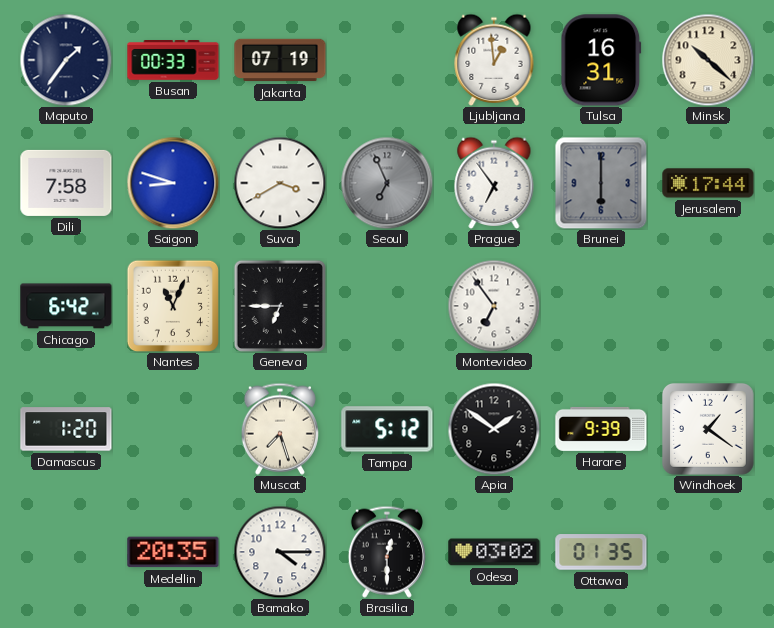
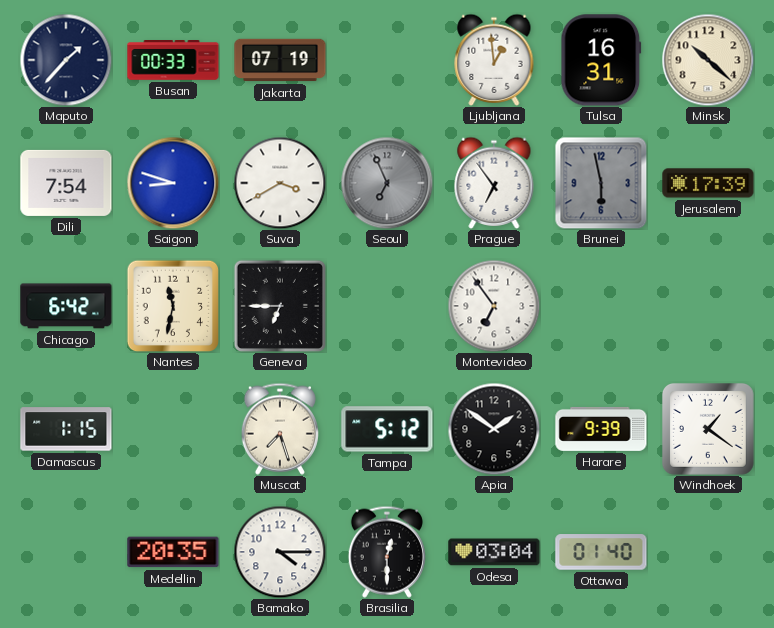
Maputo: 1:36 -> 1:37
Dili: 7:58 -> 7:54
Brunei: 6:00 -> 5:58
Jerusalem: 17:44 -> 17:39
Nantes: 11:04 -> 11:32
Damascus: 1:20 -> 1:15
Odesa: 03:02 -> 03:04
Ottawa: 01:35 -> 01:40
